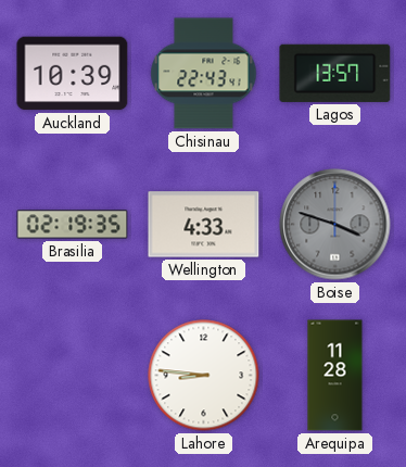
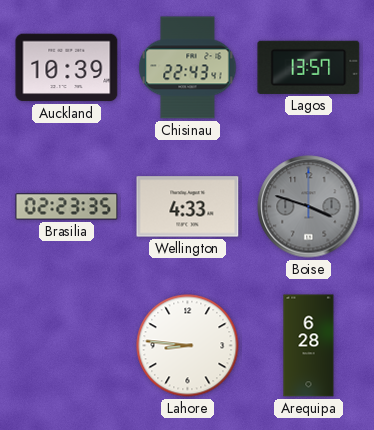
Brasilia: 02:19 -> 02:23
Arequipa: 11:28 -> 6:28
